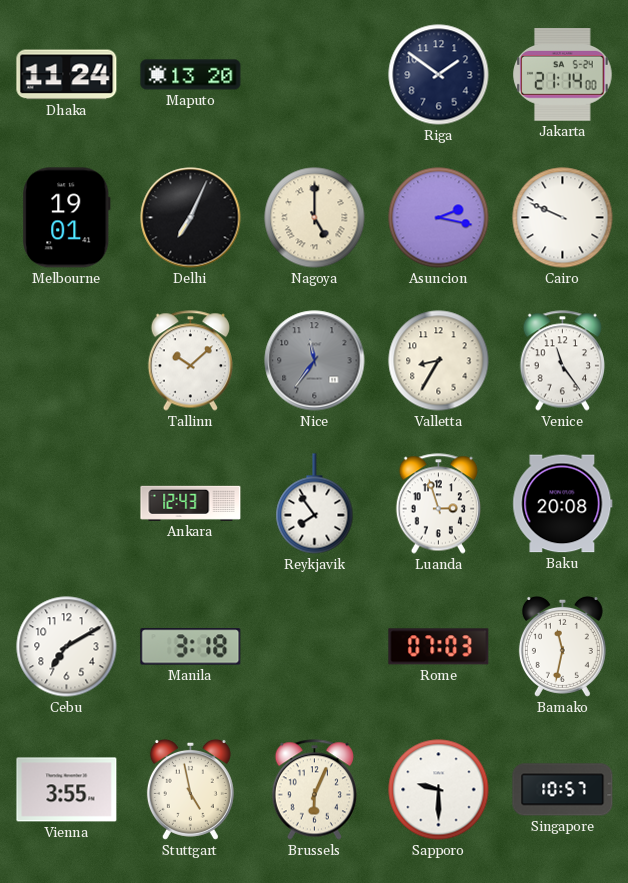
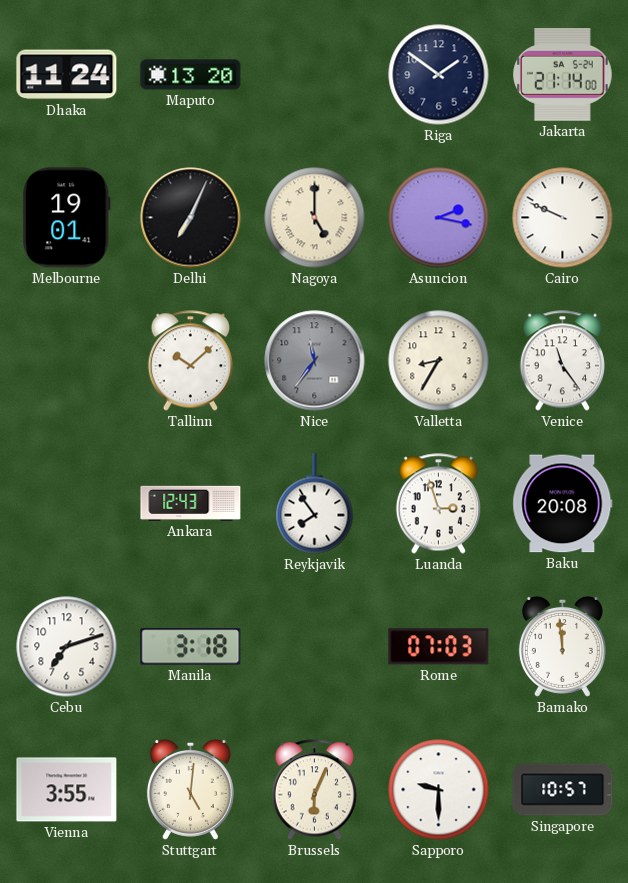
Cebu: 7:10 -> 7:12
Bamako: 11:32 -> 11:59
Stuttgart: 4:58 -> 5:01
